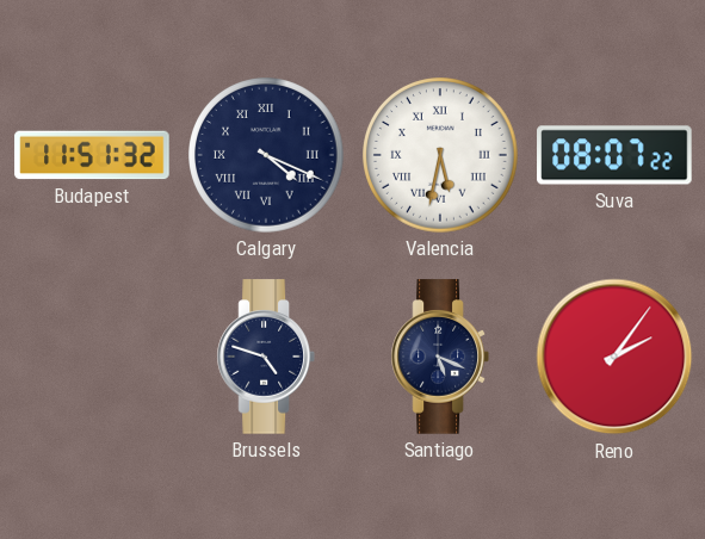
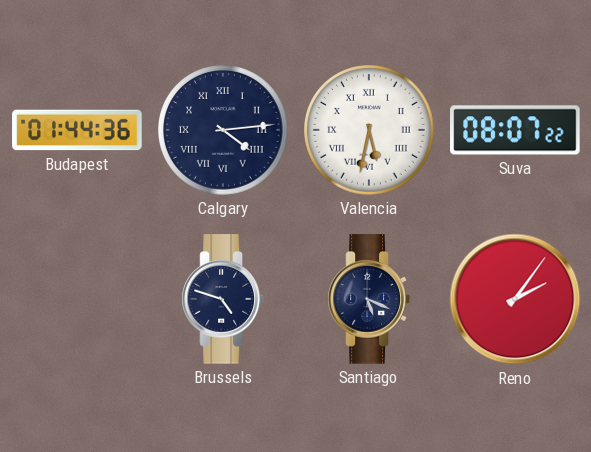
Budapest: 11:51 -> 01:44
Calgary: 4:19 -> 4:14
